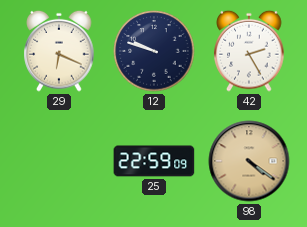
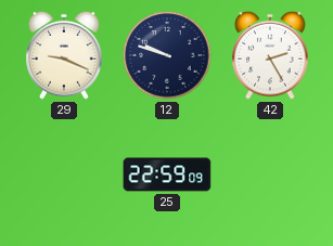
29: 6:19 -> 9:19
98: 4:21 -> none
